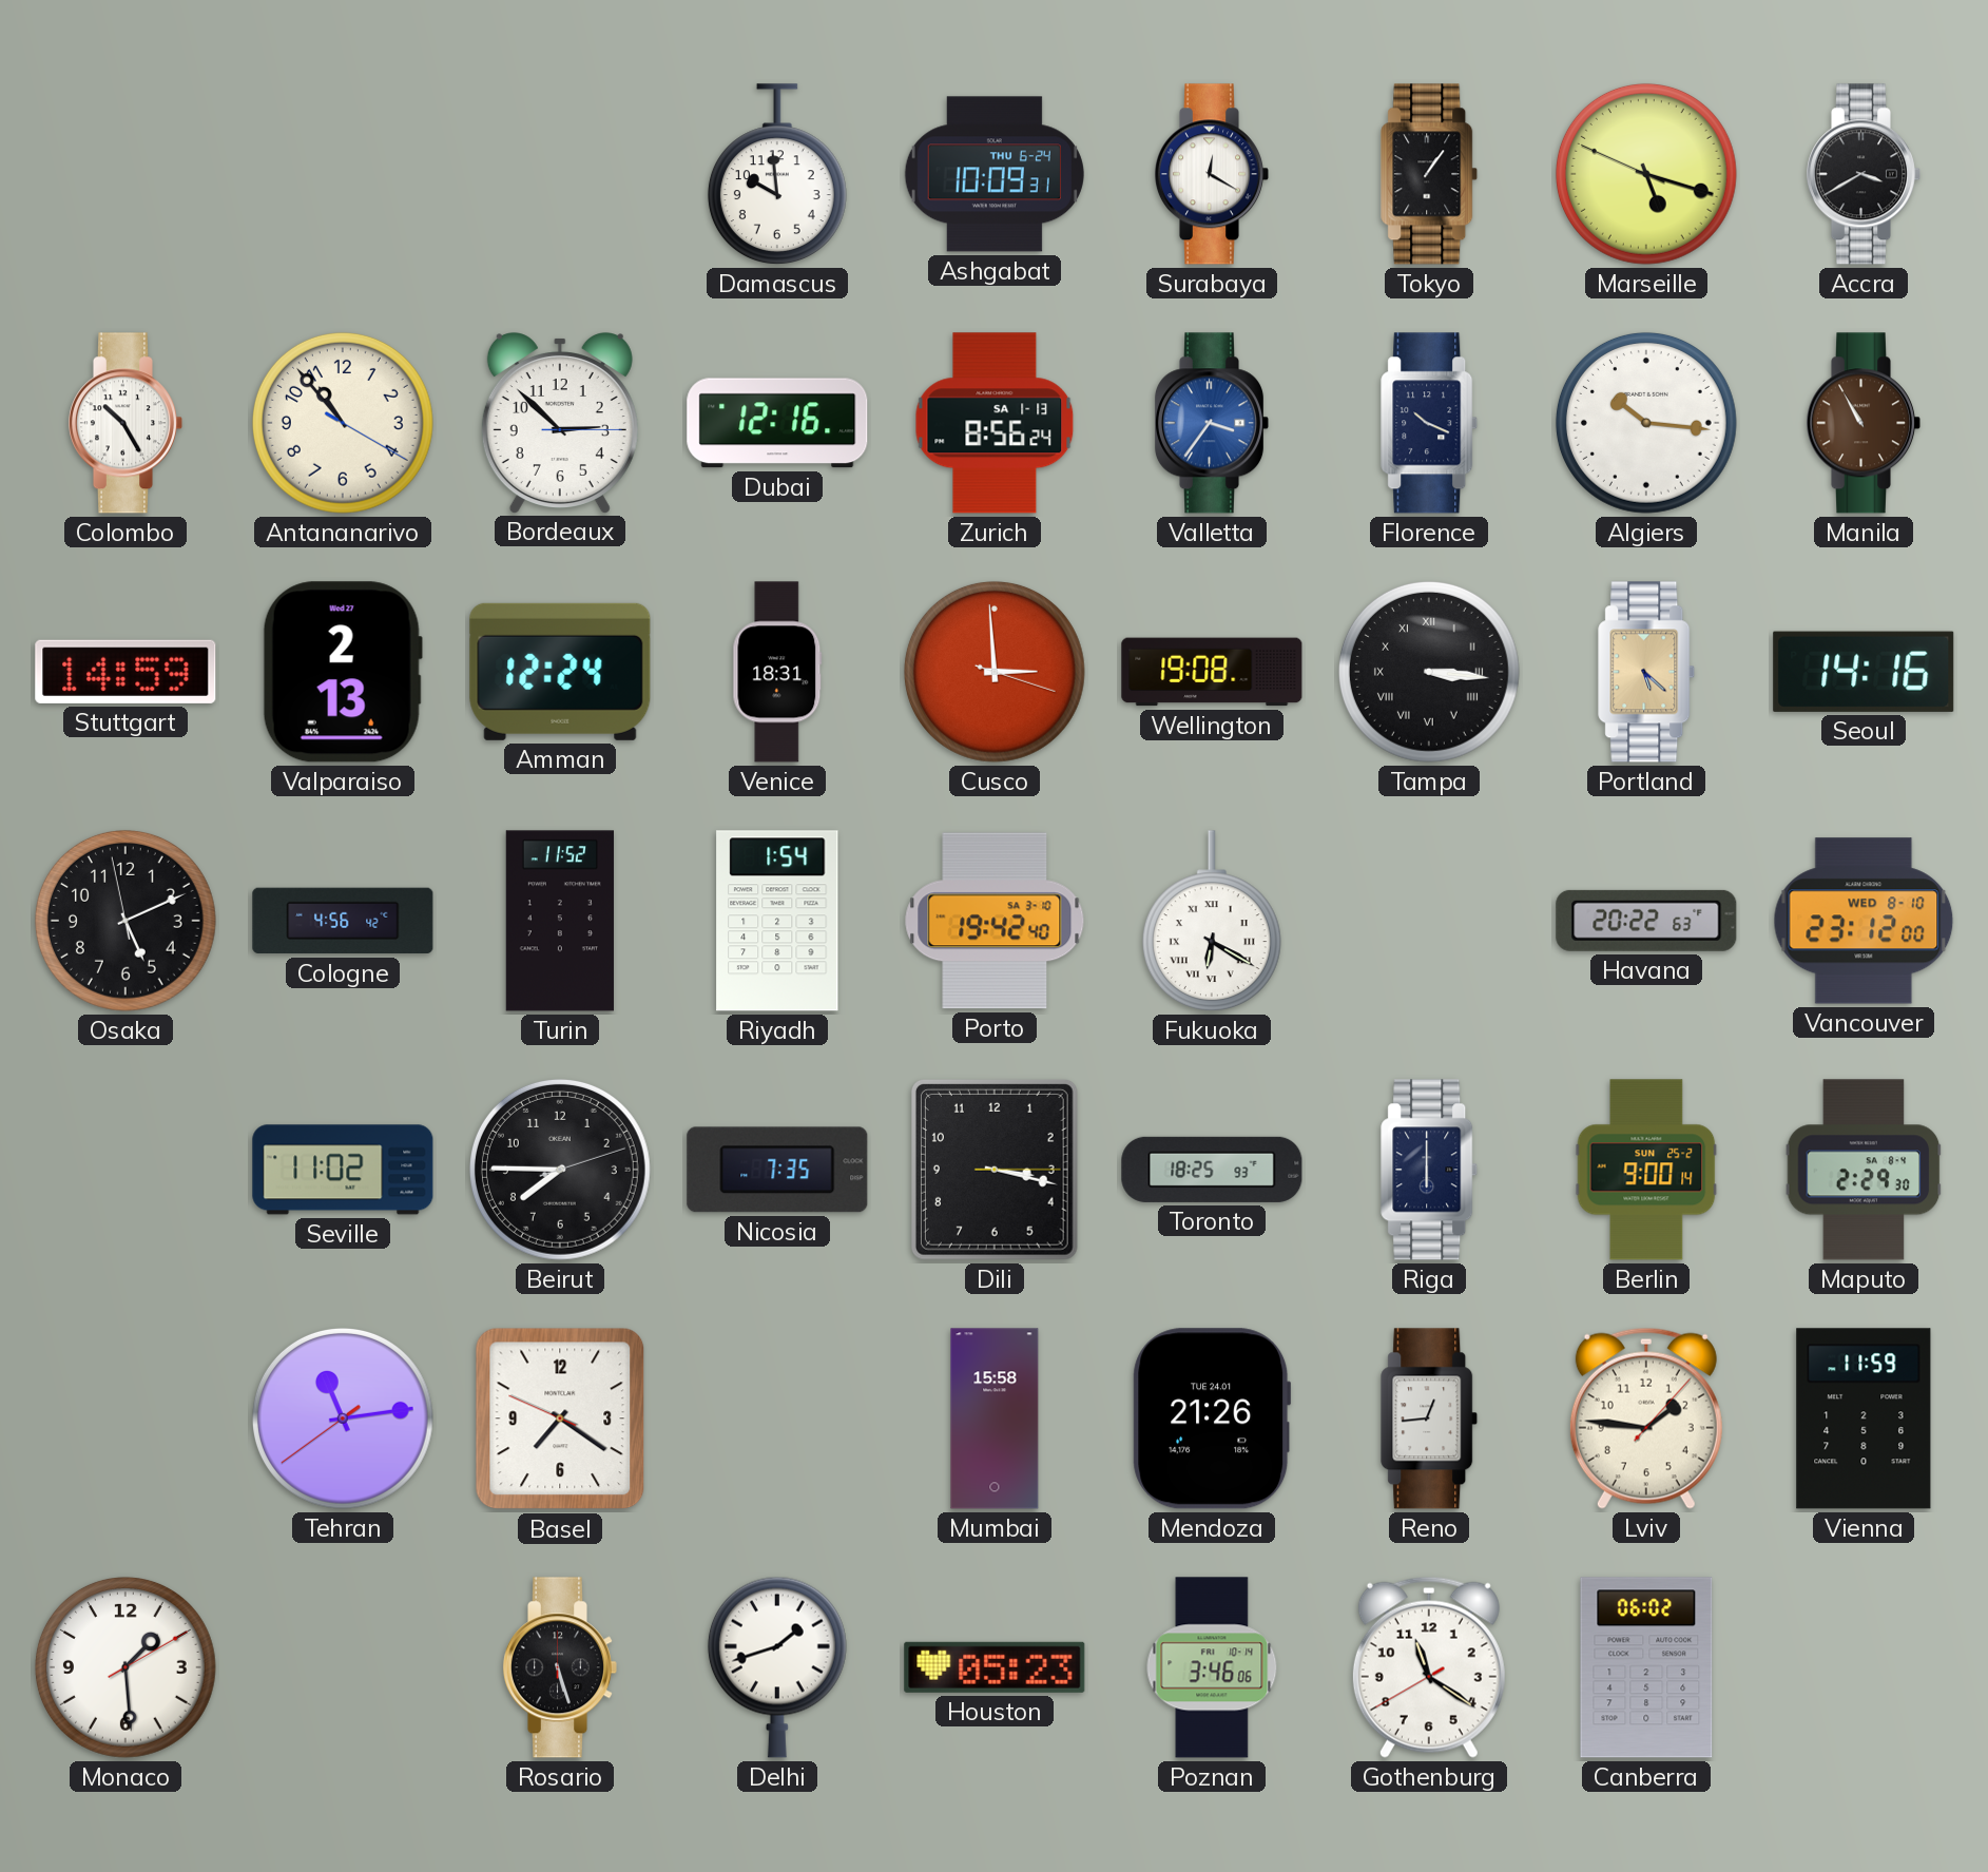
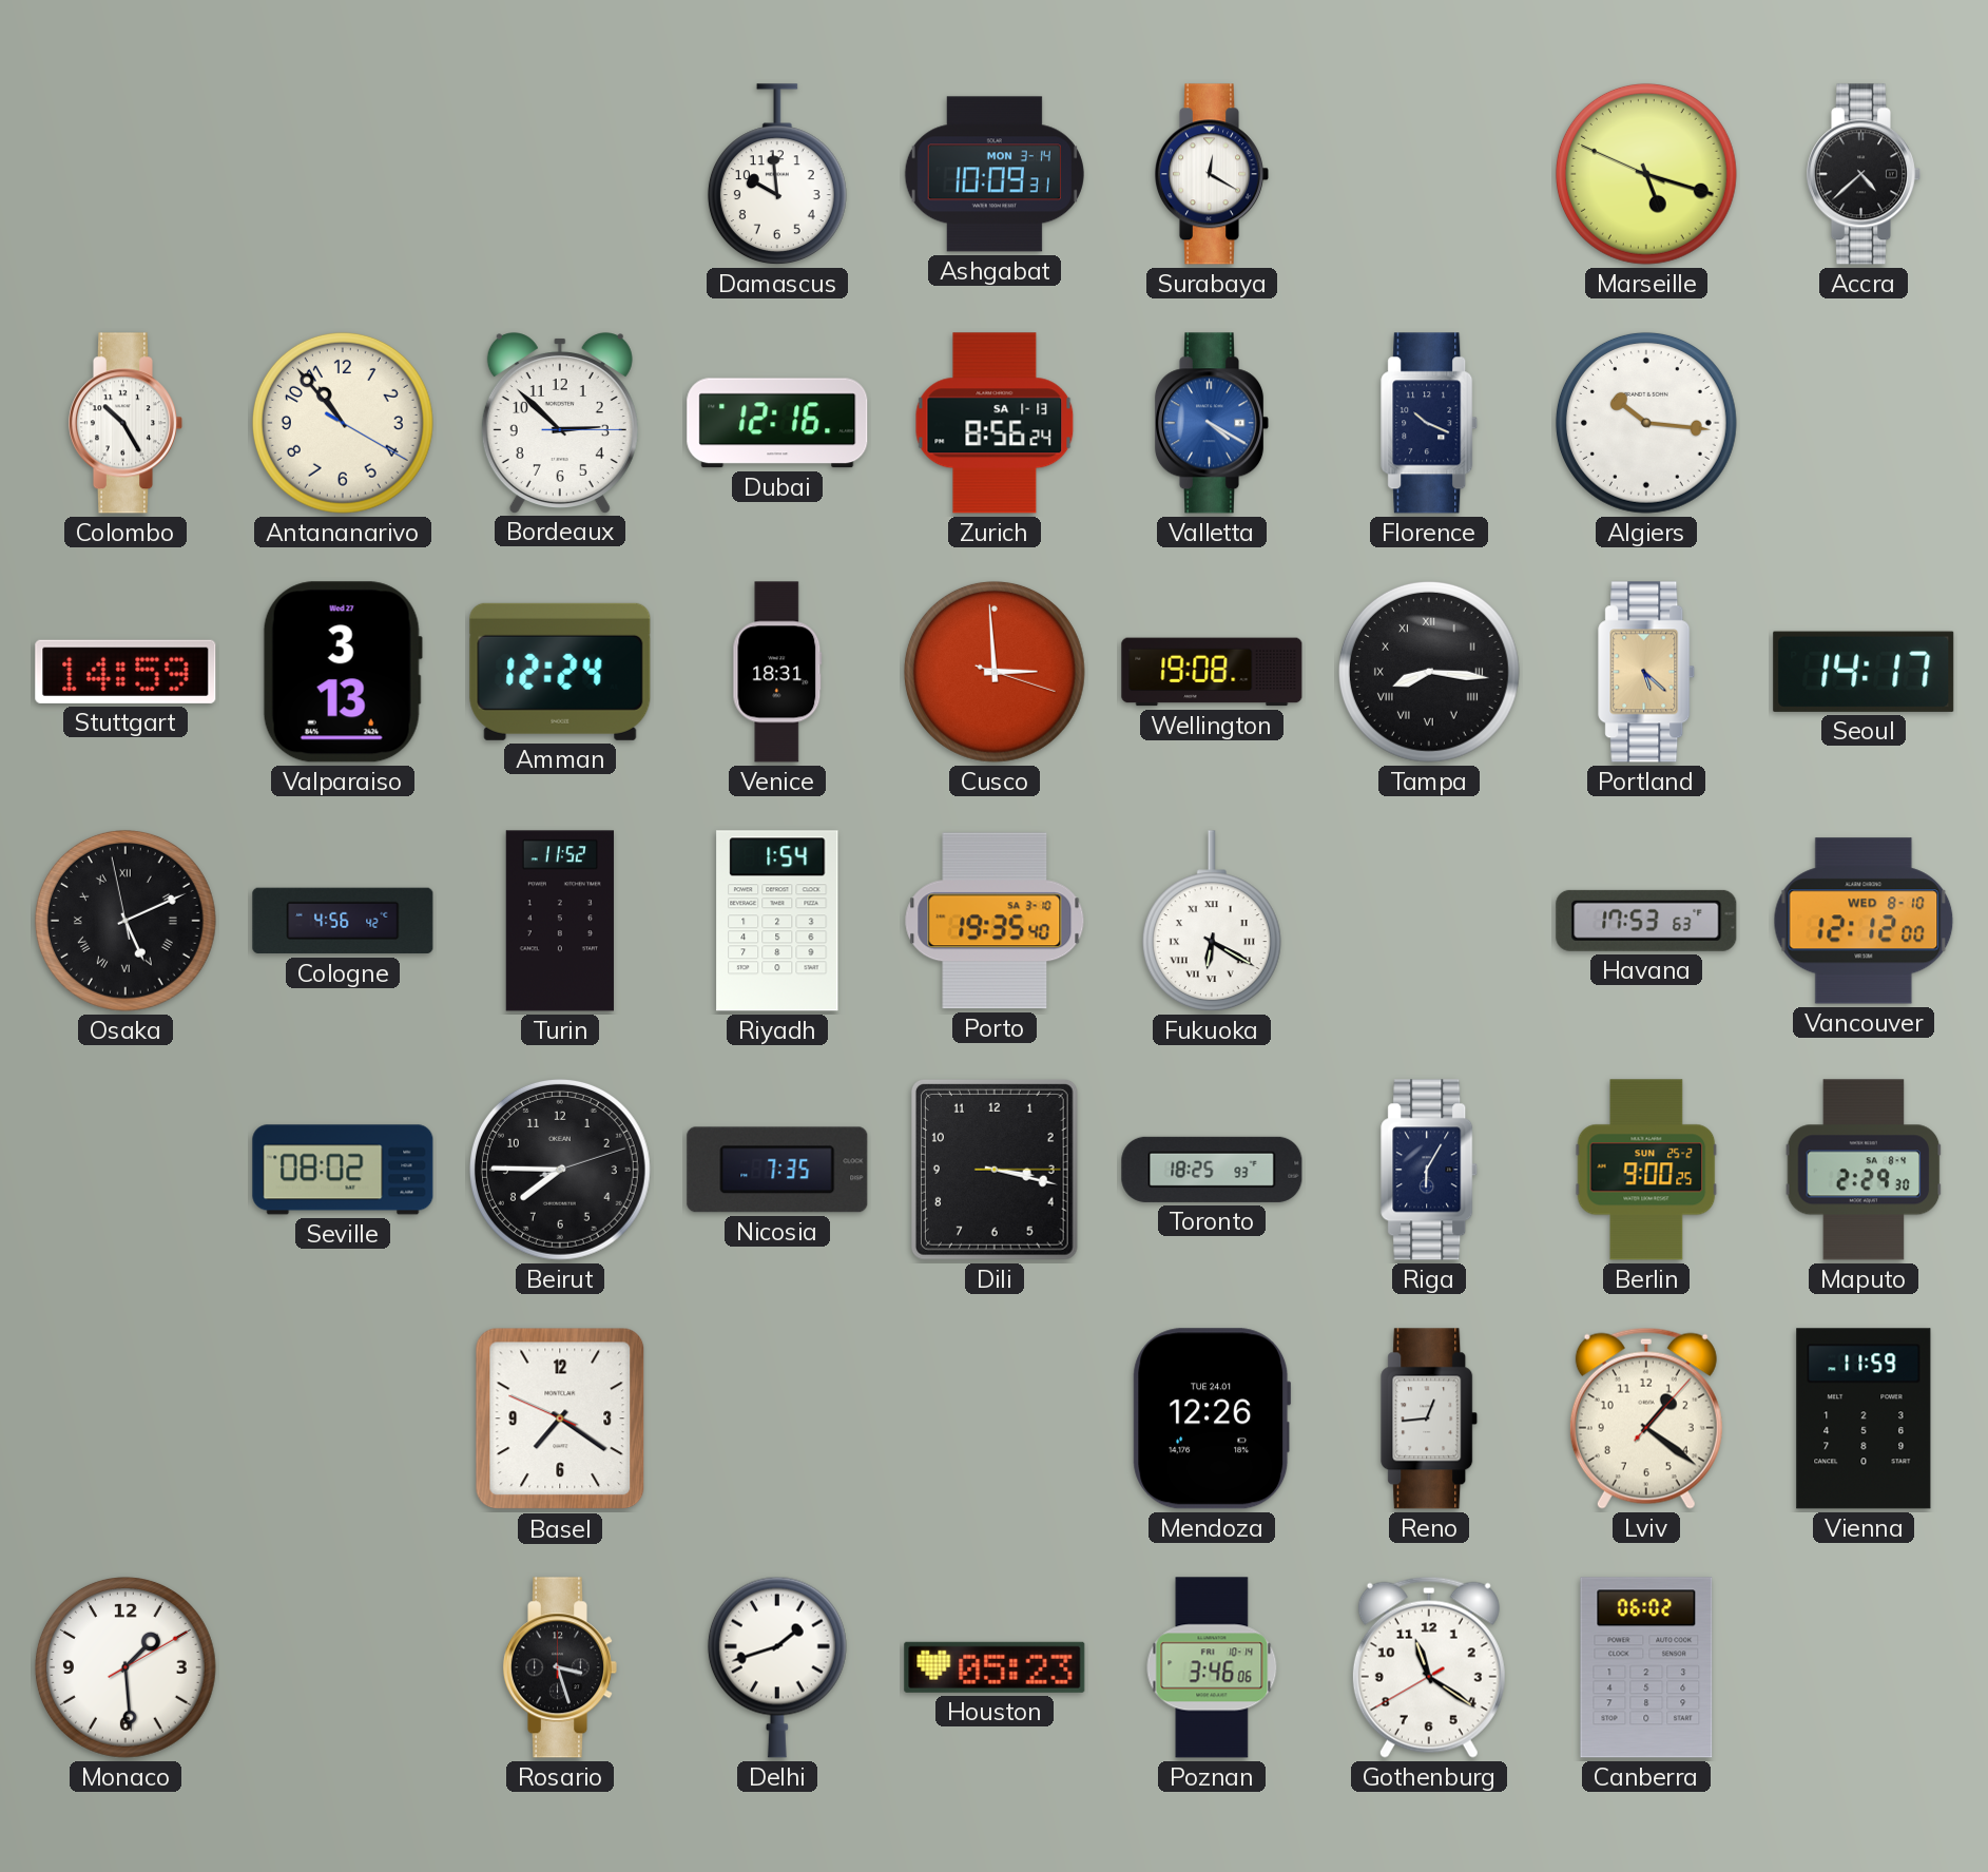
Ashgabat date: THU 6-24 -> MON 3-14
Tokyo: 1:06 -> none
Accra: 3:40 -> 4:38
Valletta: 3:36 -> 4:20
Manila: 10:55 -> none
Valparaiso: 2:13 -> 3:13
Tampa: 3:16 -> 8:16
Seoul: 14:16 -> 14:17
Osaka numerals: Arabic -> Roman
Porto: 19:42 -> 19:35
Havana: 20:22 -> 17:53
Vancouver: 23:12 -> 12:12
Seville: 11:02 -> 08:02
Riga: 6:00 -> 6:05
Berlin: 9:00:14 -> 9:00:25
Tehran: 11:13 -> none
Mumbai: 15:58 -> none
Mendoza: 21:26 -> 12:26
Lviv: 1:46 -> 1:21
Rosario: 5:27 -> 3:27
